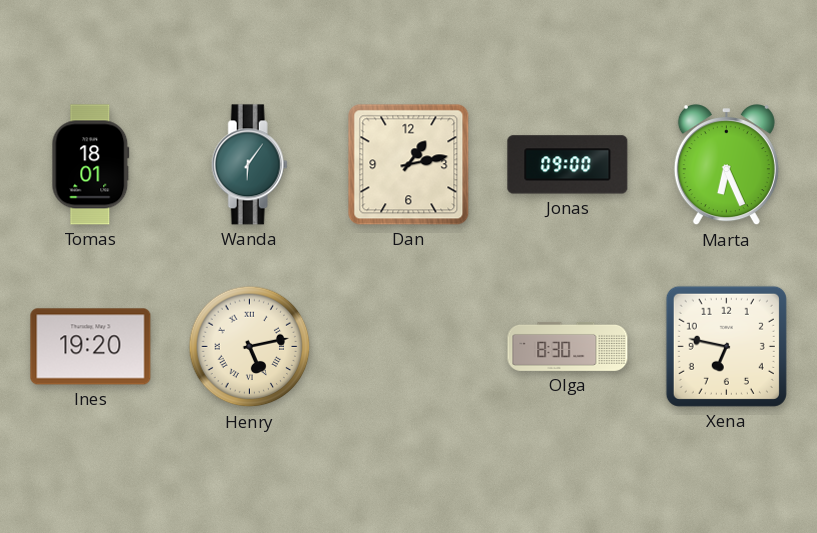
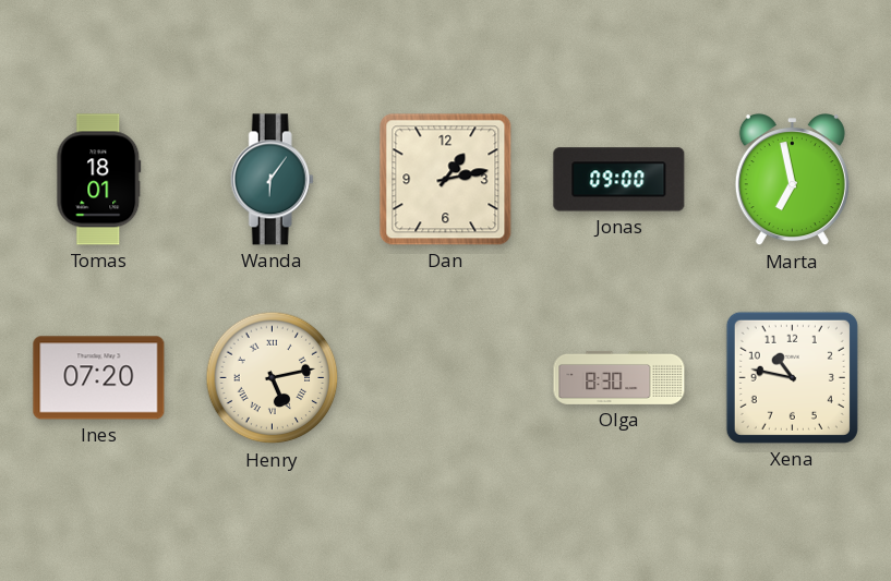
Marta: 6:26 -> 6:58
Ines: 19:20 -> 07:20
Xena: 6:47 -> 10:47
